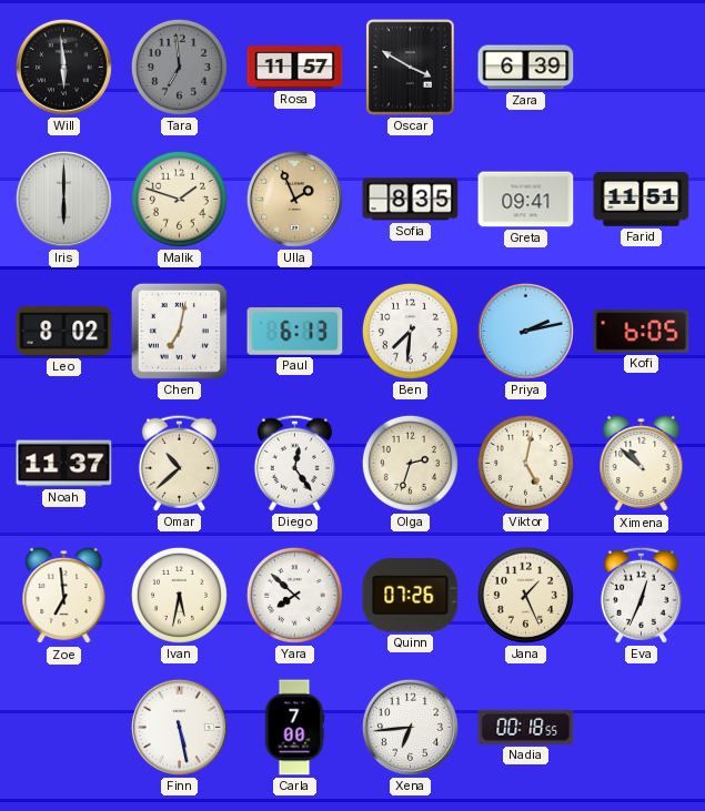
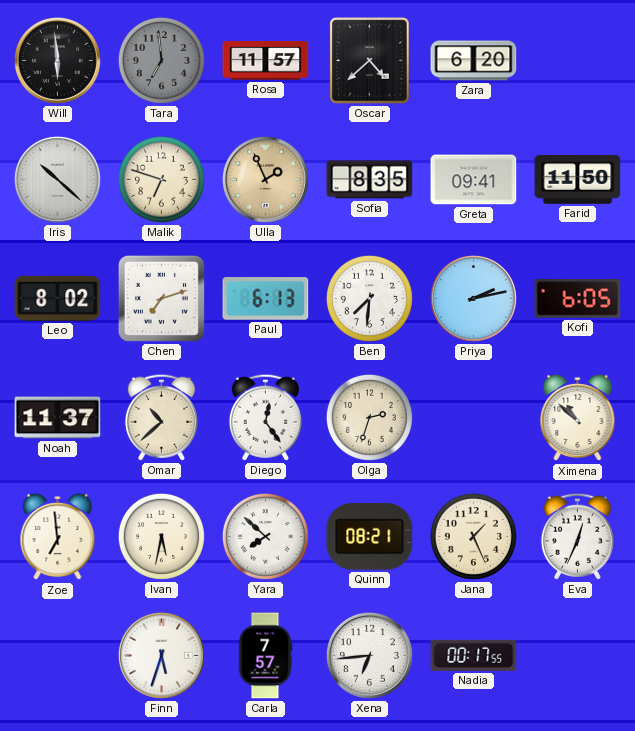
Oscar: 3:50 -> 4:38
Zara: 6:39 -> 6:20
Iris: 6:00 -> 10:22
Malik: 1:48 -> 6:48
Farid: 11:51 -> 11:50
Chen: 7:02 -> 7:12
Viktor: 5:02 -> none
Quinn: 07:26 -> 08:21
Finn: 5:28 -> 5:33
Carla: 7:00 -> 7:57
Nadia: 00:18 -> 00:17
